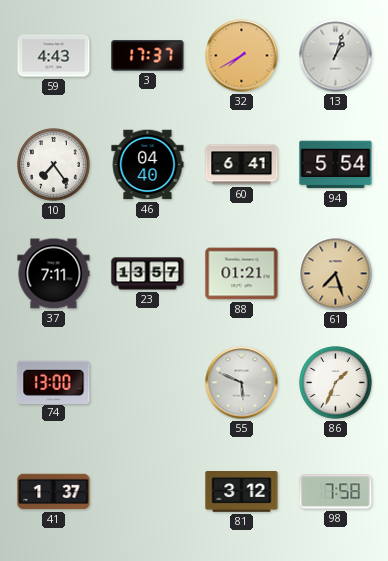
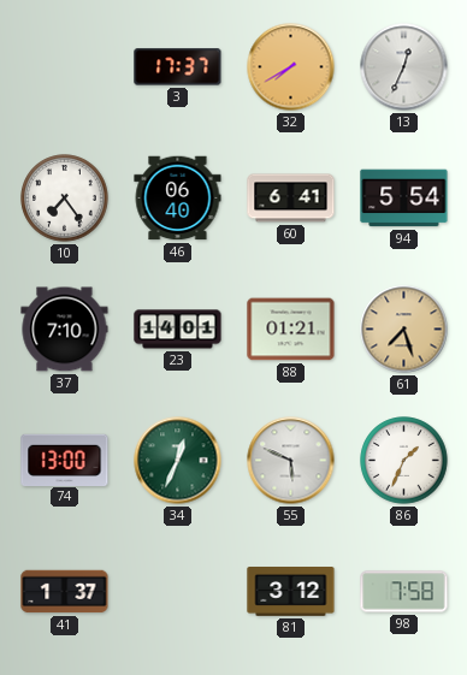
59: 4:43 -> none
13: 1:03 -> 12:34
46: 04:40 -> 06:40
37: 7:11 -> 7:10
23: 13:57 -> 14:01
34: none -> 12:34
